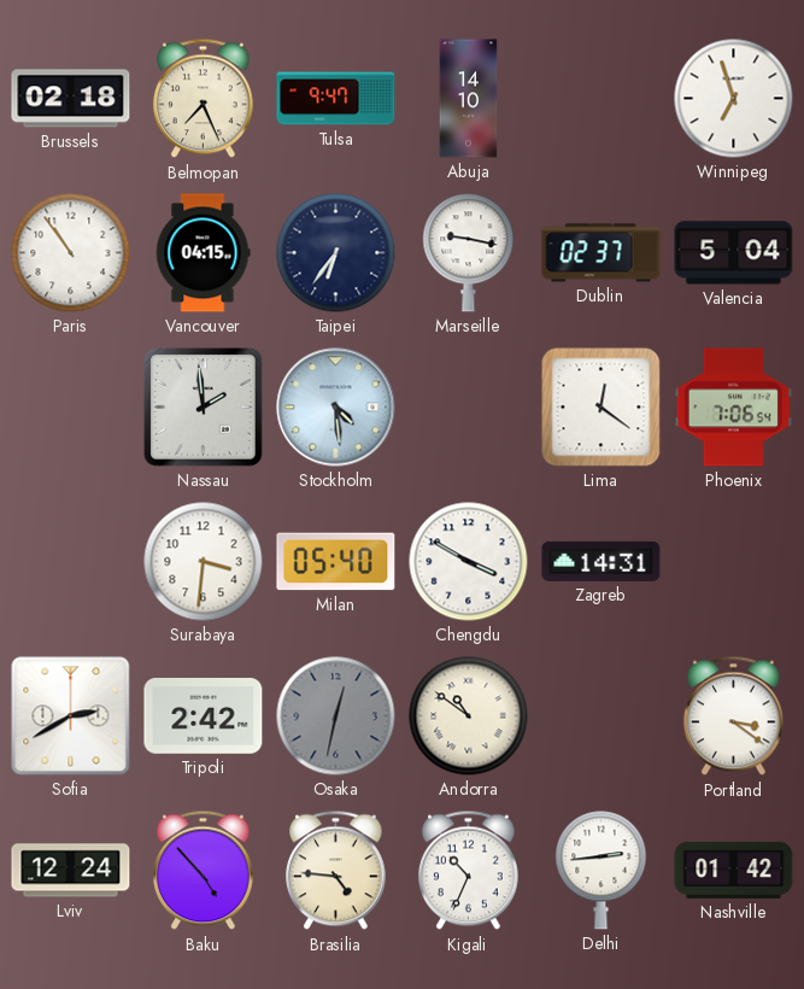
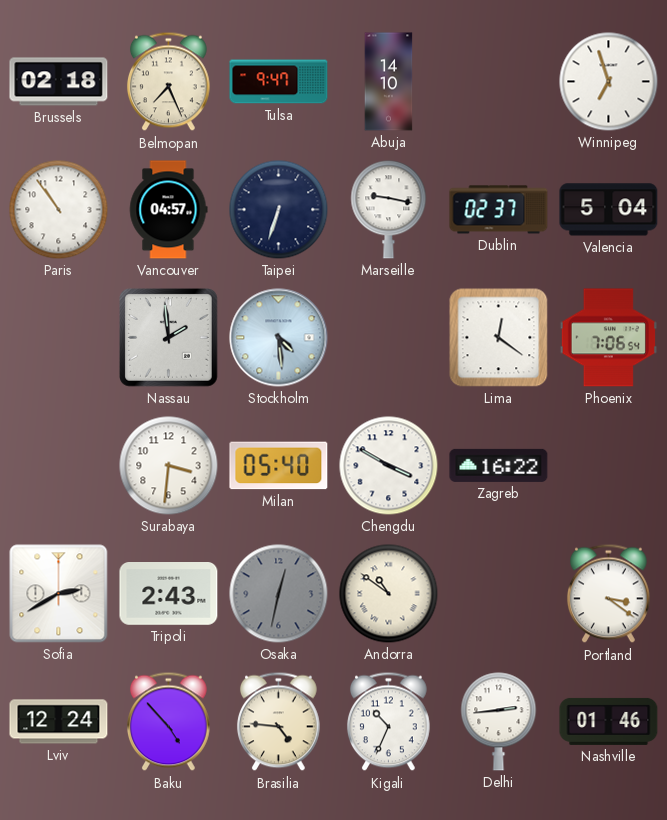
Vancouver: 04:15 -> 04:57
Taipei: 6:36 -> 6:33
Zagreb: 14:31 -> 16:22
Tripoli: 2:42 -> 2:43
Nashville: 01:42 -> 01:46
